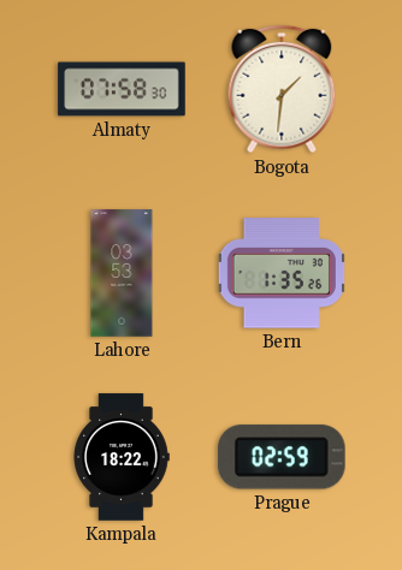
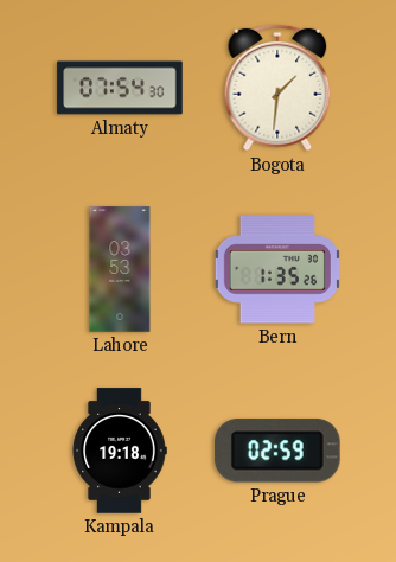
Almaty: 07:58 -> 07:54
Kampala: 18:22 -> 19:18
